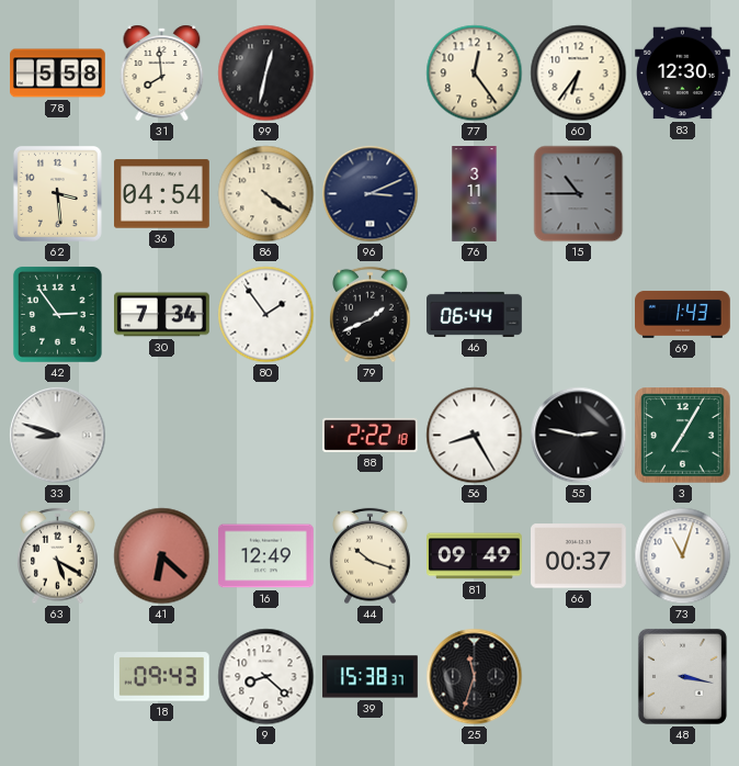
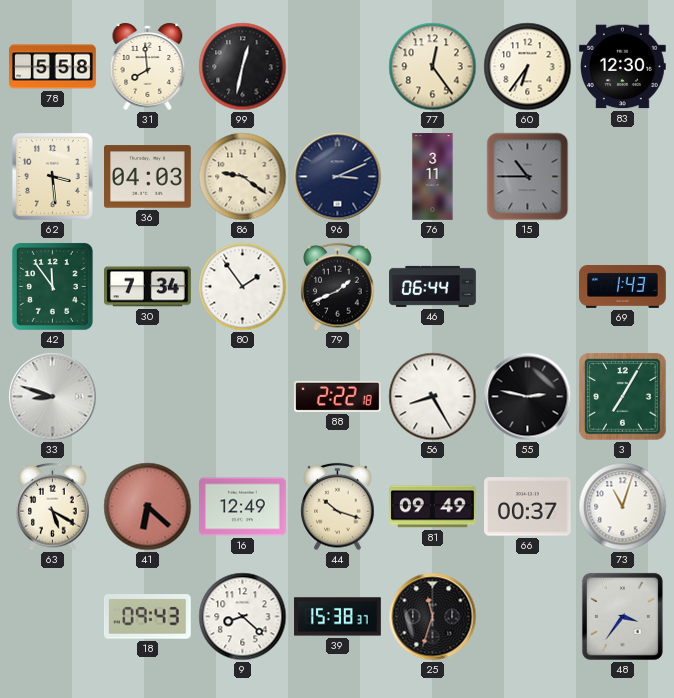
36: 04:54 -> 04:03
86: 4:21 -> 9:21
42: 2:54 -> 11:54
48: 3:17 -> 3:36
